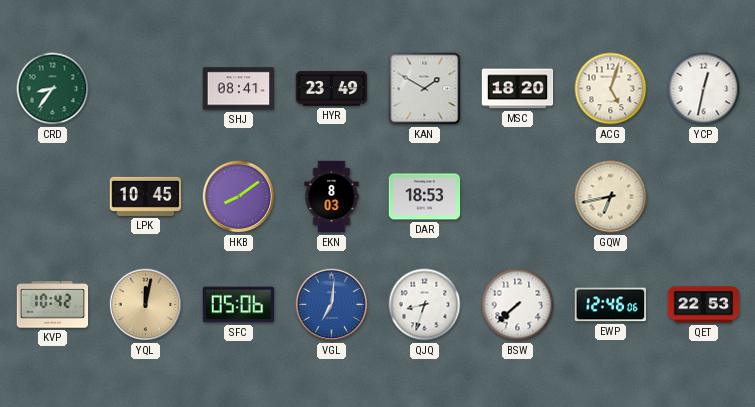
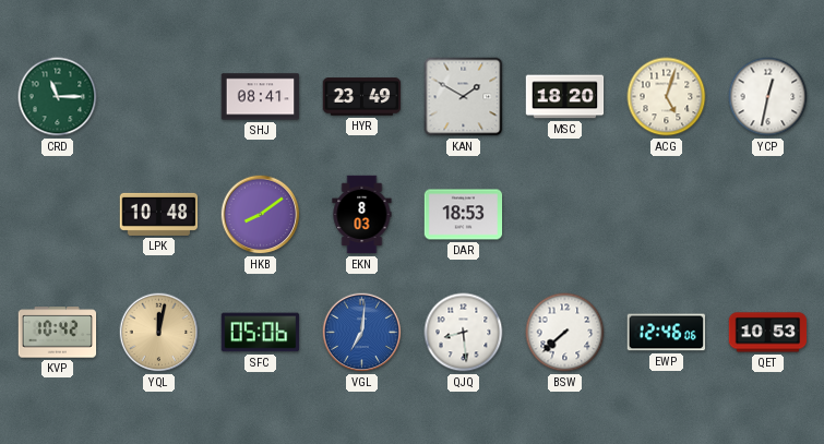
CRD: 8:36 -> 11:15
LPK: 10:45 -> 10:48
GQW: 6:43 -> none
QJQ: 8:33 -> 8:29
QET: 22:53 -> 10:53
